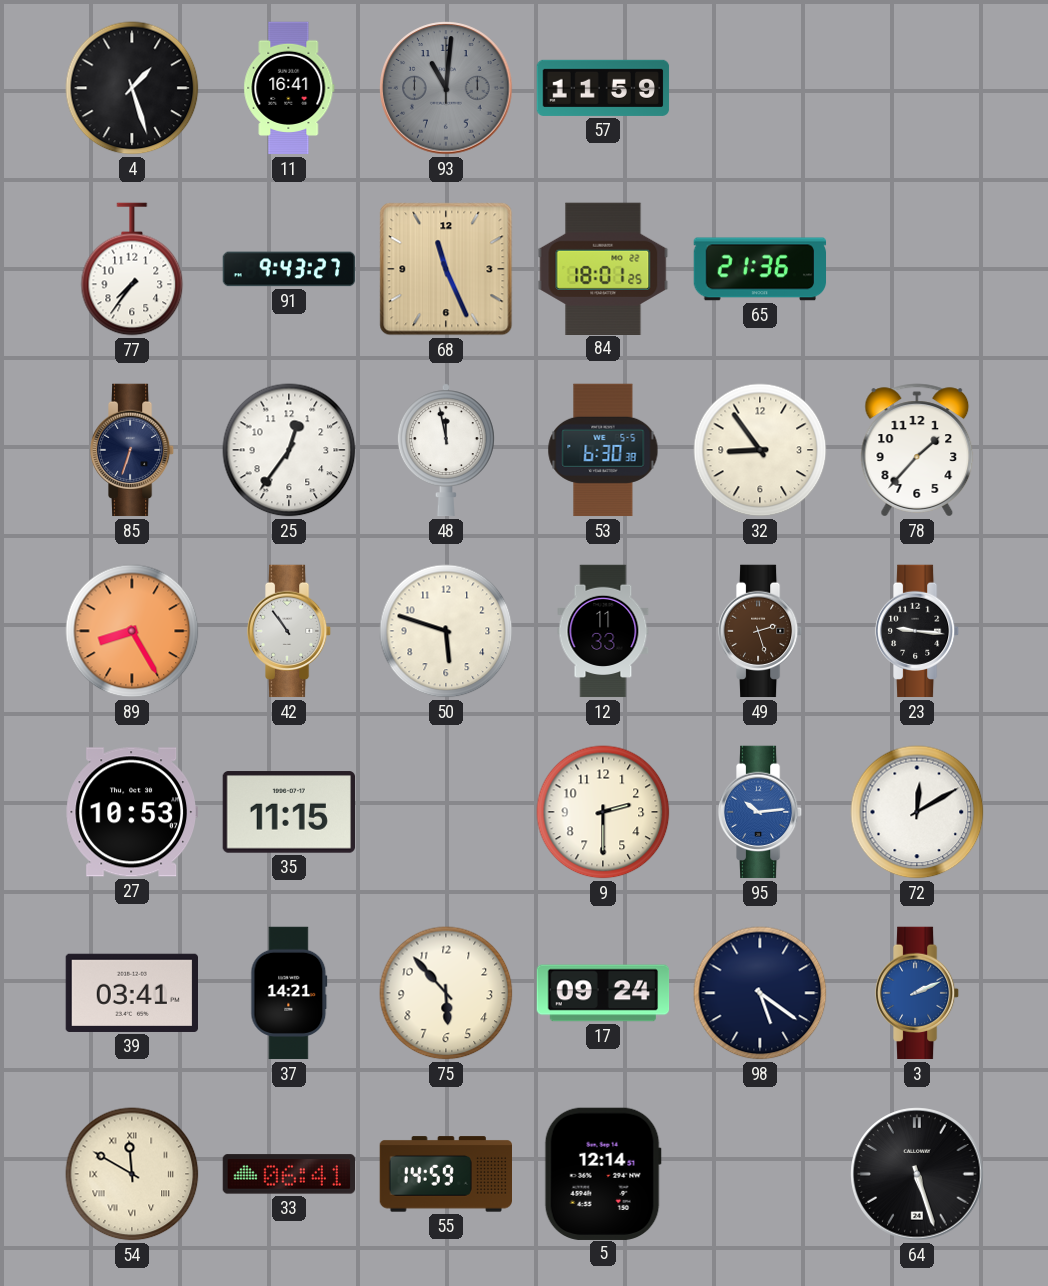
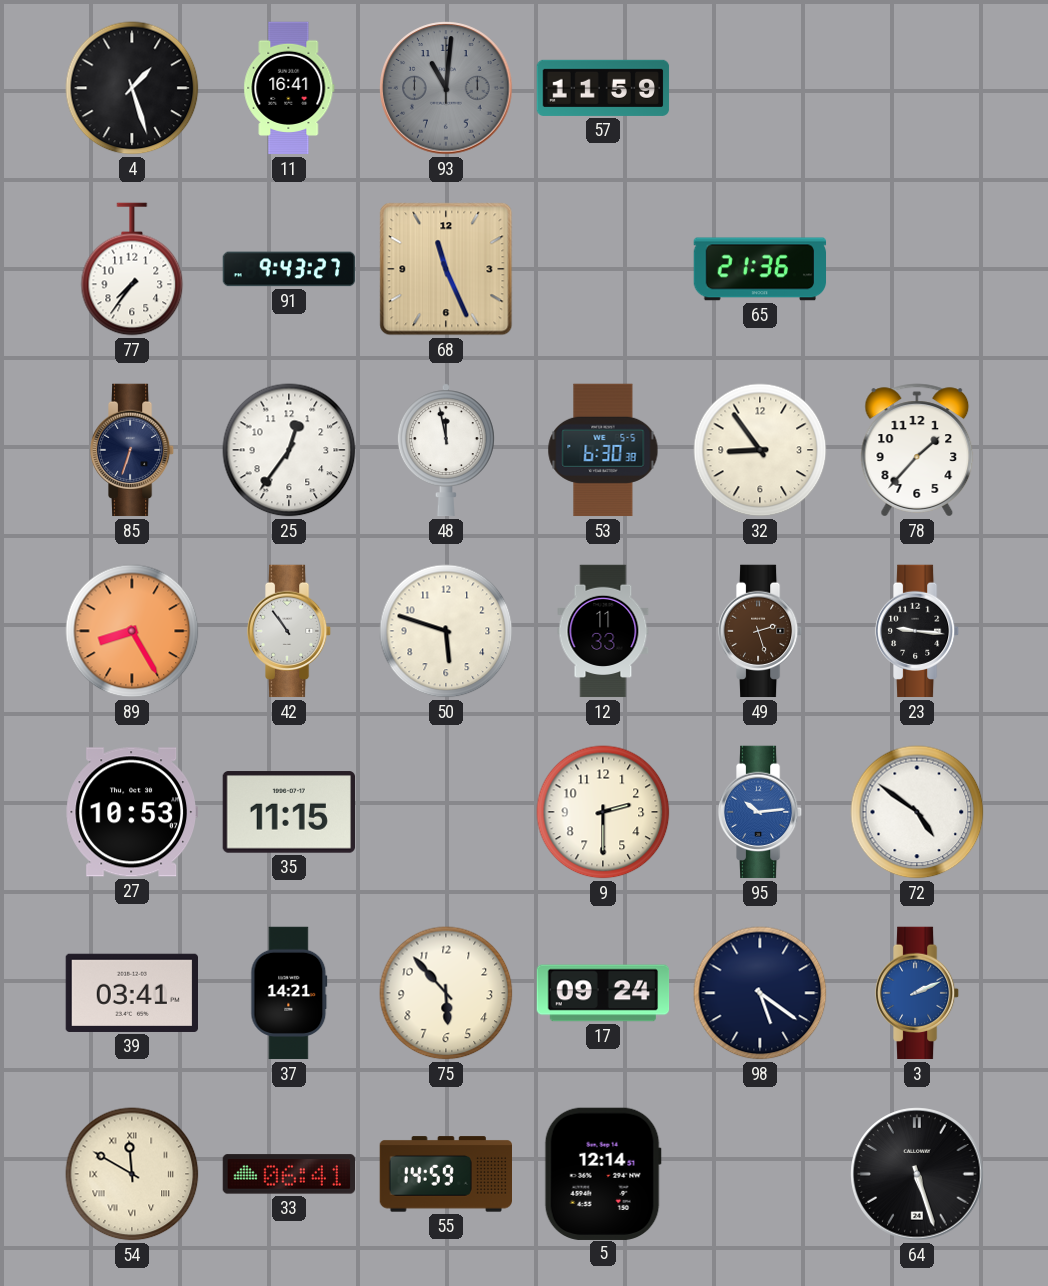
84: 18:01 -> none
72: 12:10 -> 4:51
